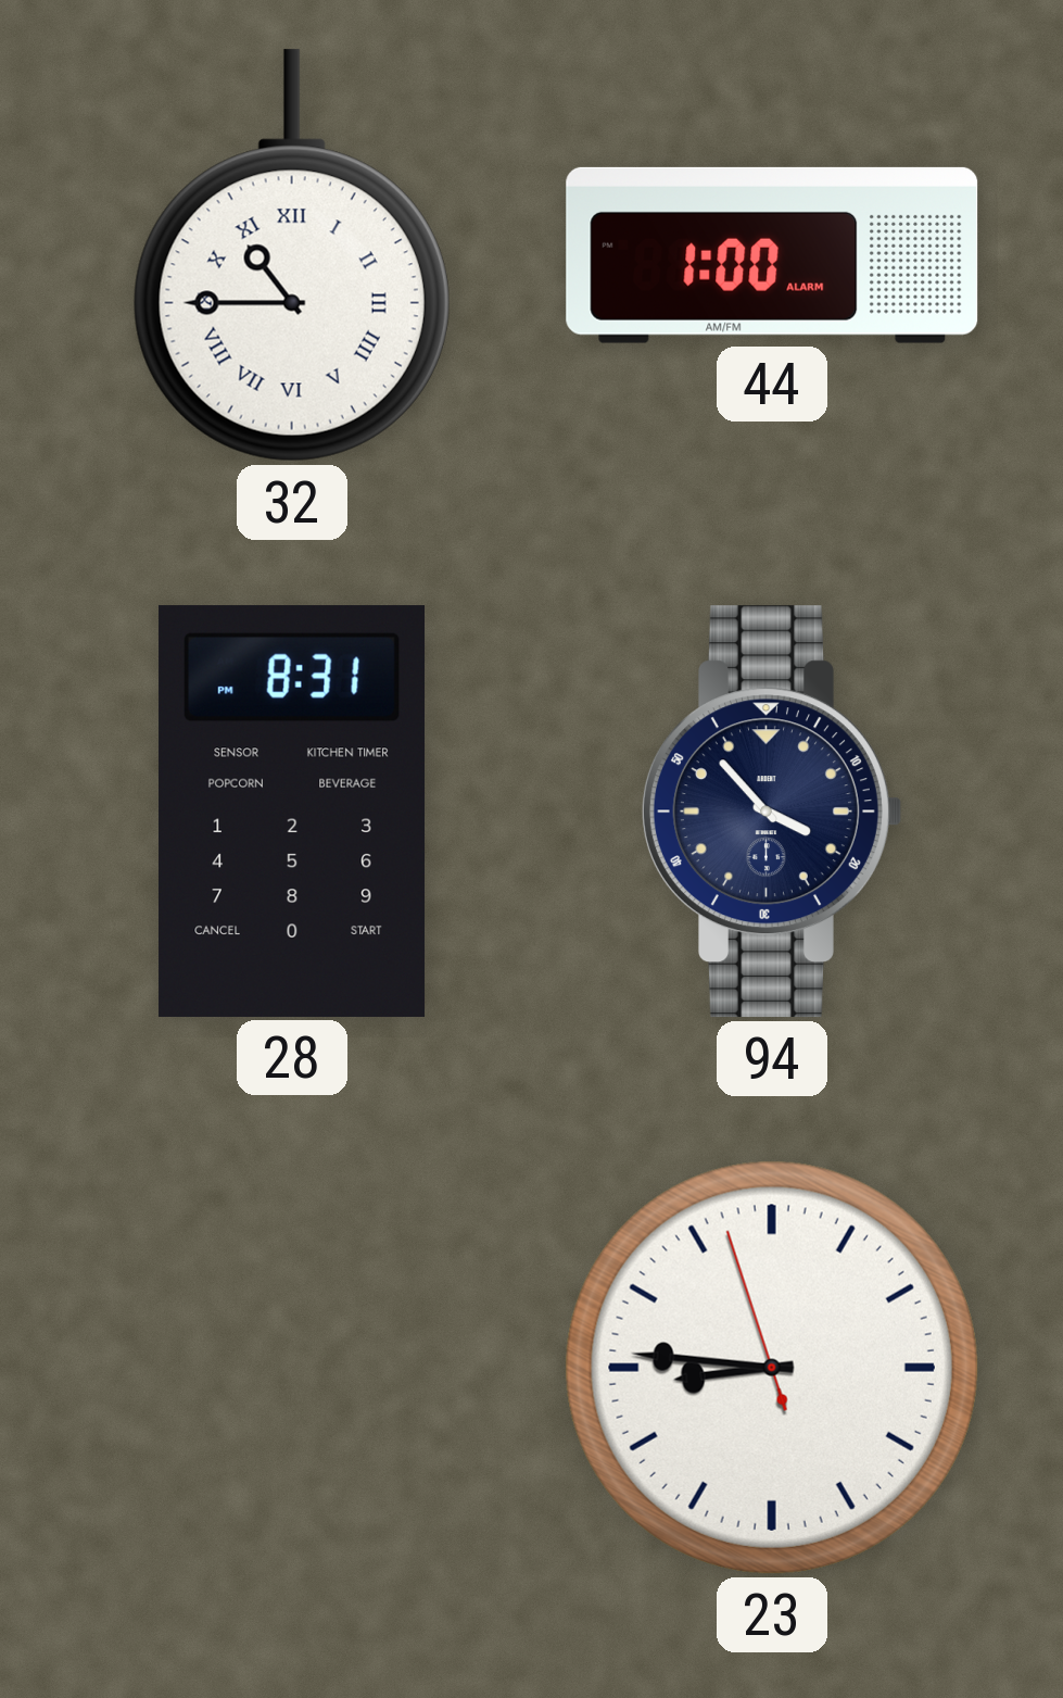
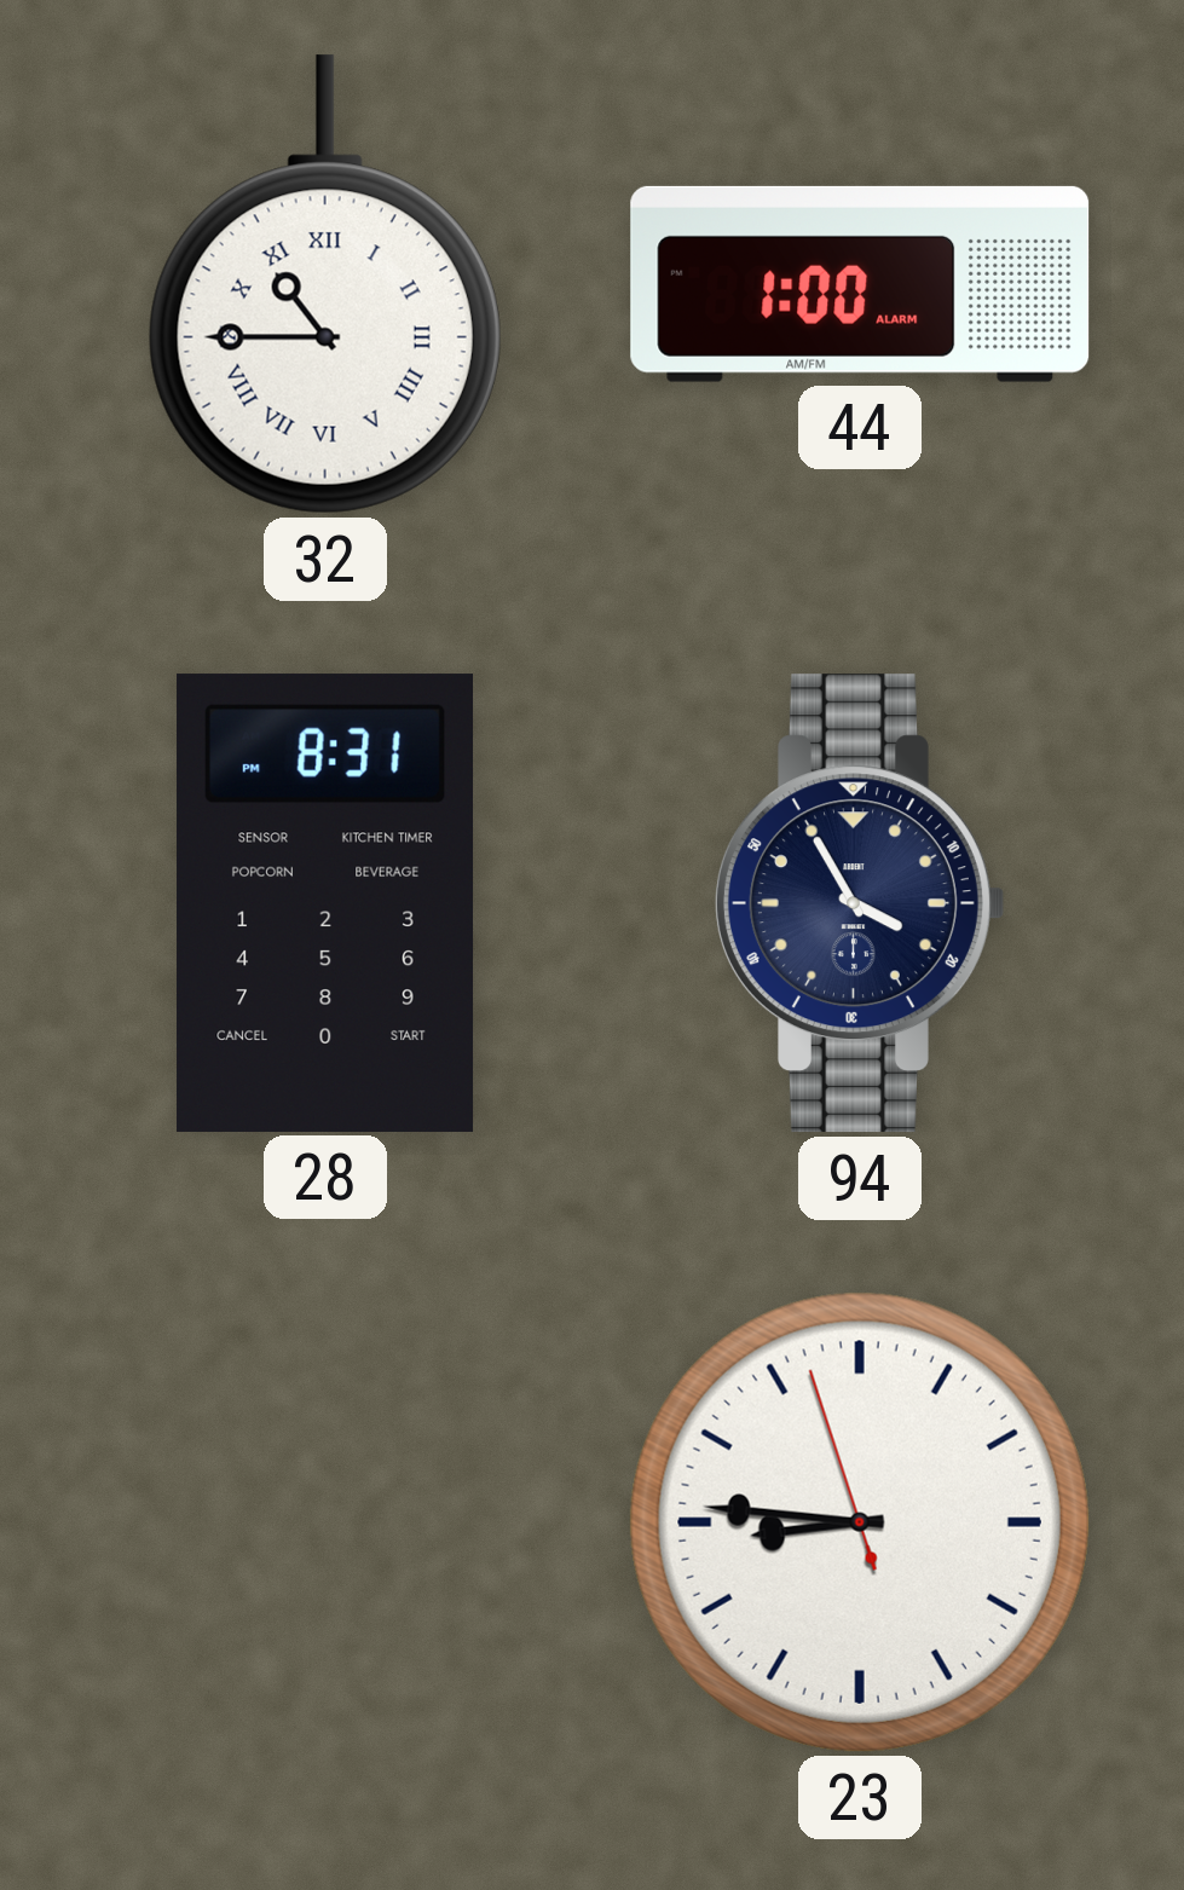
94: 3:53 -> 3:55
